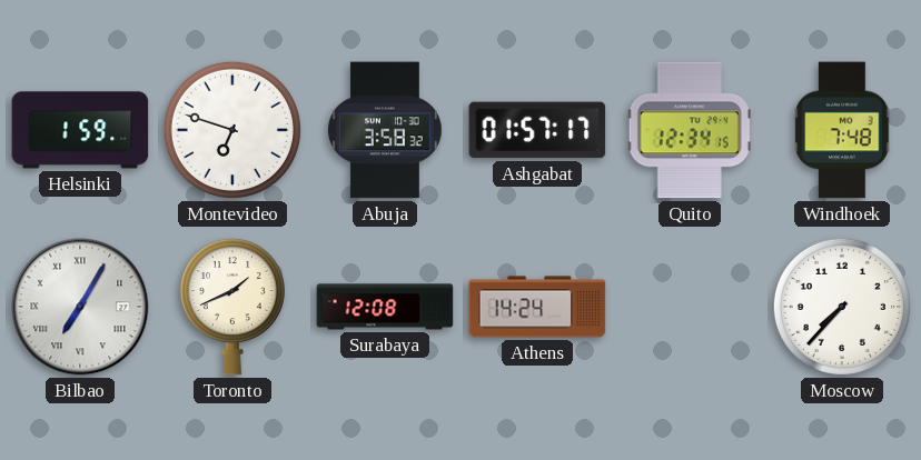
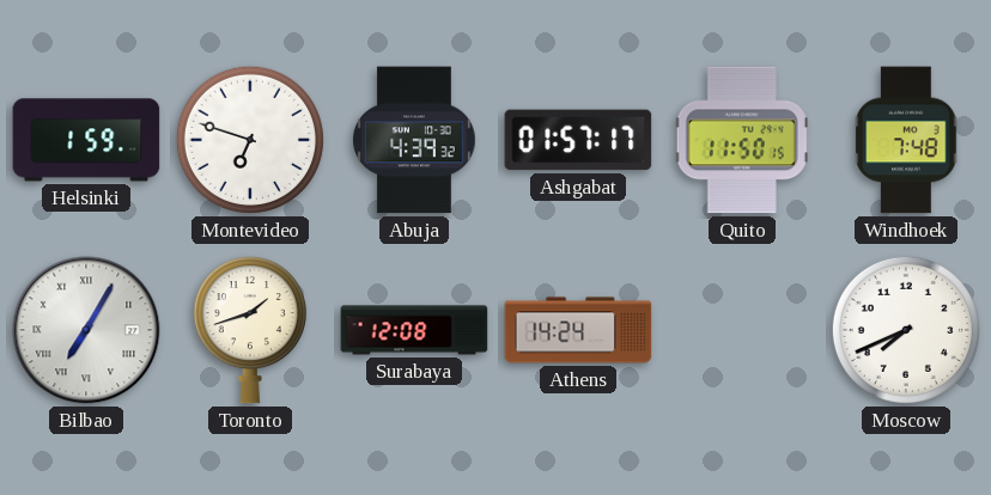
Abuja: 3:58 -> 4:39
Quito: 12:34 -> 11:50
Toronto: 1:41 -> 1:42
Moscow: 7:37 -> 7:41
